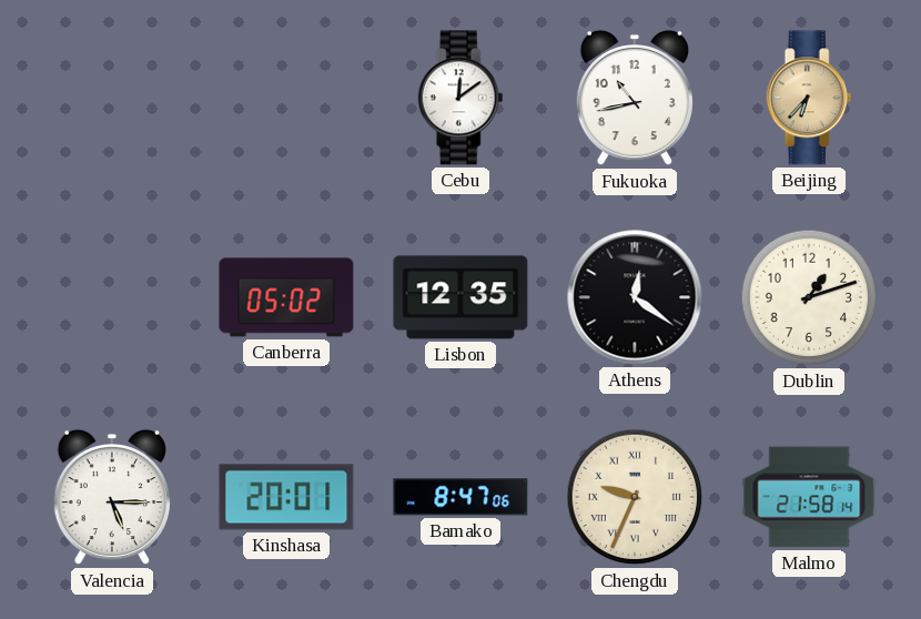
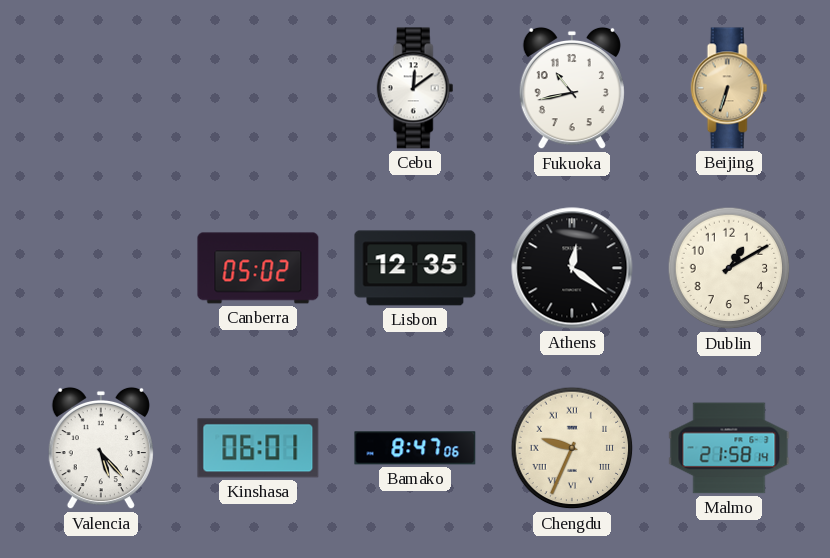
Beijing: 6:37 -> 6:33
Dublin: 1:12 -> 1:10
Valencia: 5:15 -> 5:23
Kinshasa: 20:01 -> 06:01
